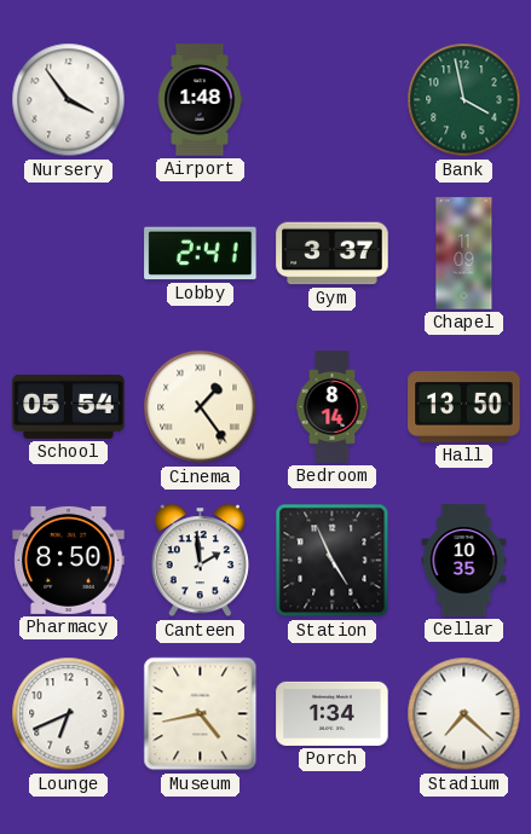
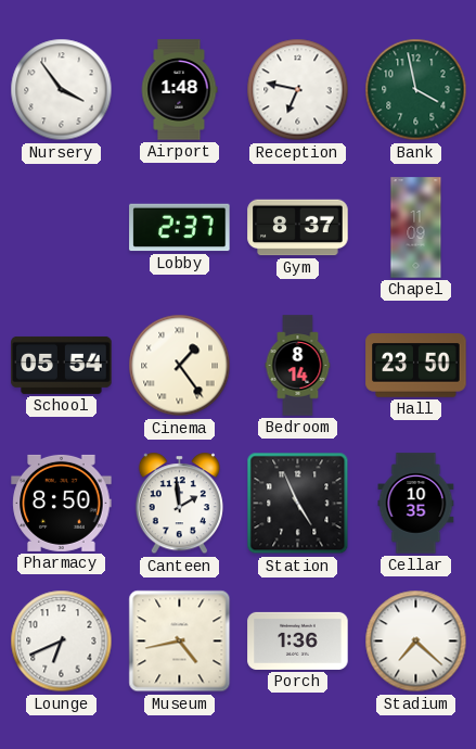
Reception: none -> 6:47
Lobby: 2:41 -> 2:37
Gym: 3:37 -> 8:37
Hall: 13:50 -> 23:50
Porch: 1:34 -> 1:36
